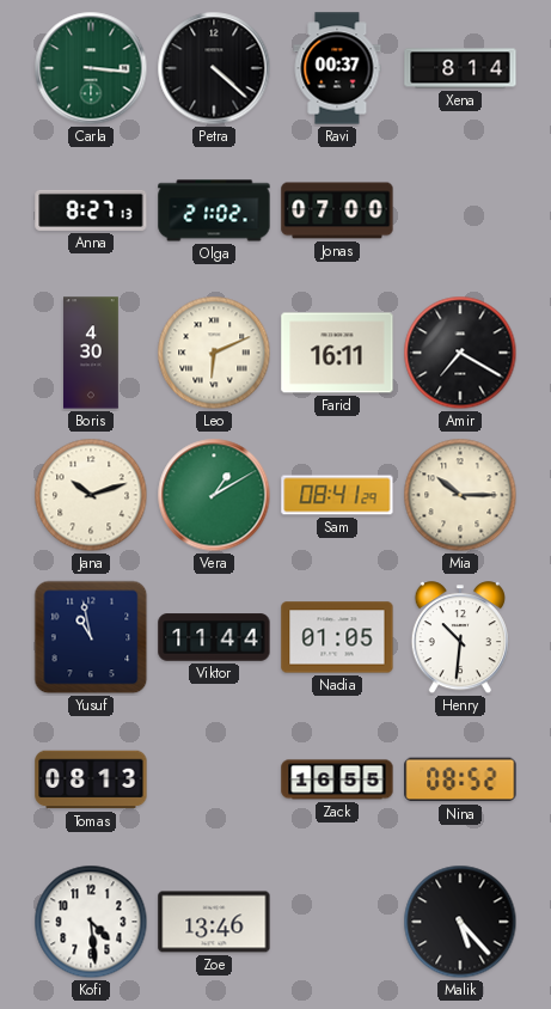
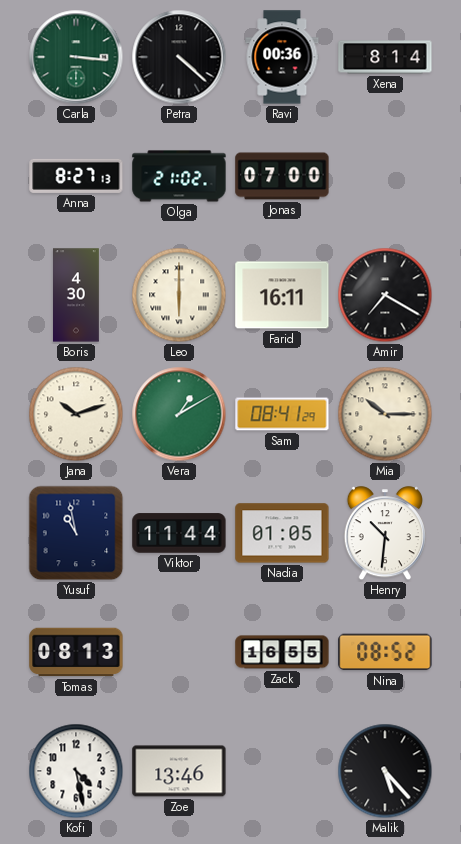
Ravi: 00:37 -> 00:36
Leo: 6:11 -> 6:00
Kofi: 4:29 -> 4:28
